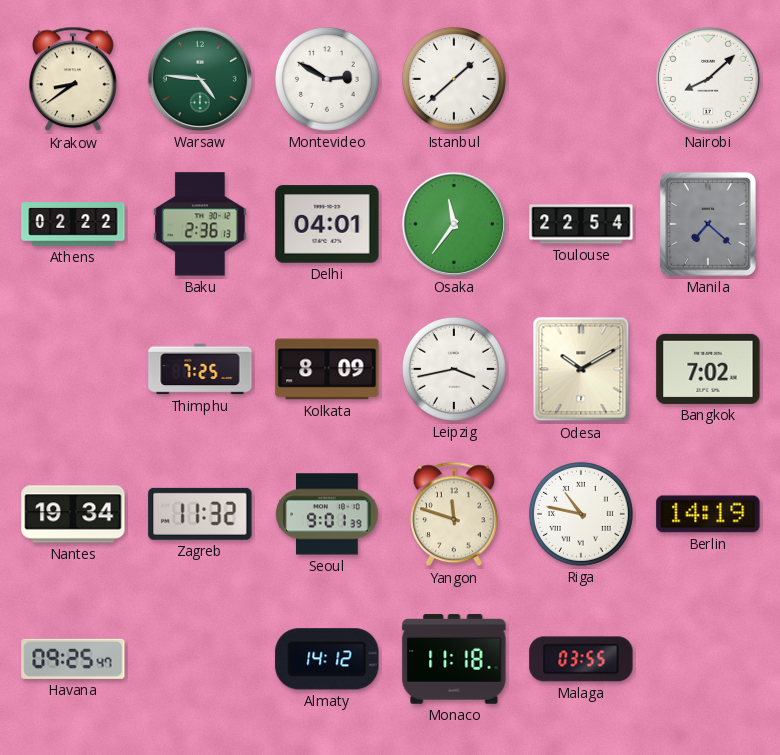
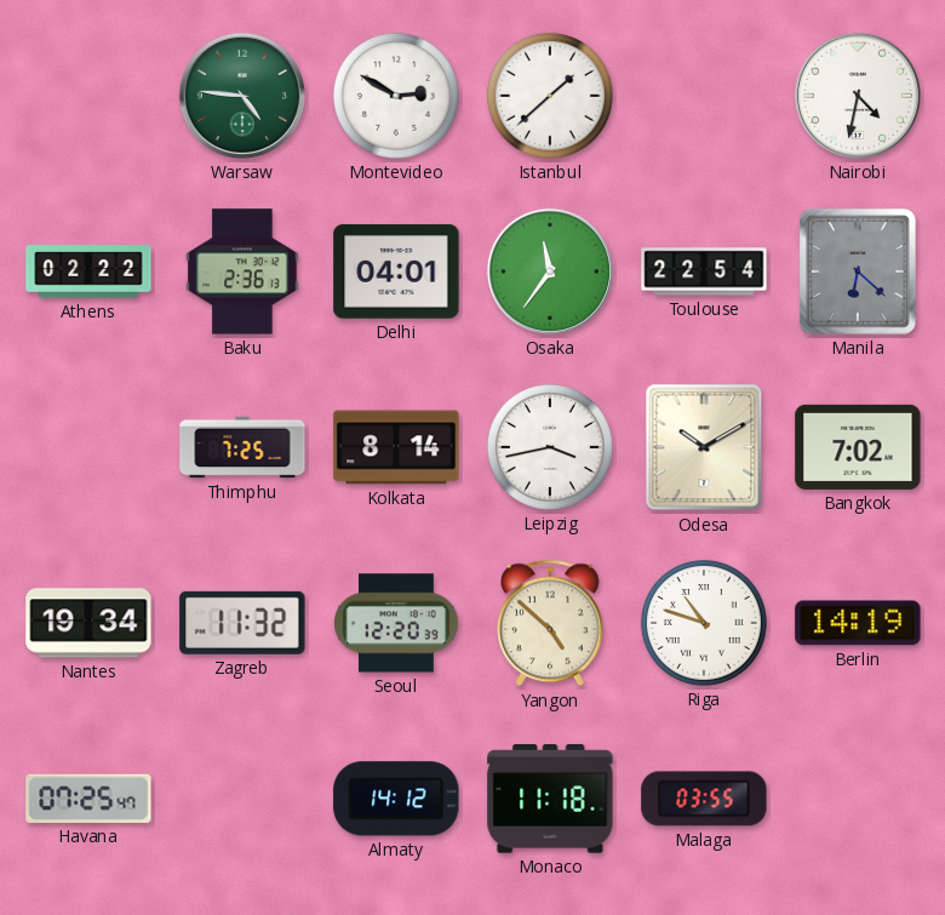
Krakow: 8:39 -> none
Nairobi: 8:08 -> 4:32
Manila: 7:22 -> 6:22
Kolkata: 8:09 -> 8:14
Seoul: 9:01 -> 12:20
Yangon: 11:48 -> 4:52
Riga: 10:47 -> 10:48
Havana: 09:25 -> 07:25
